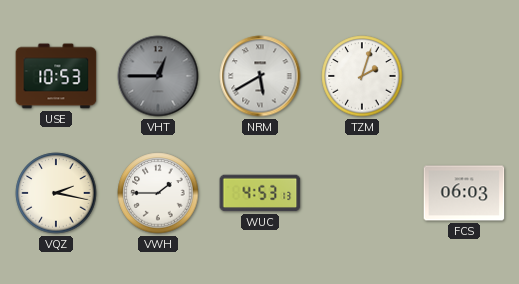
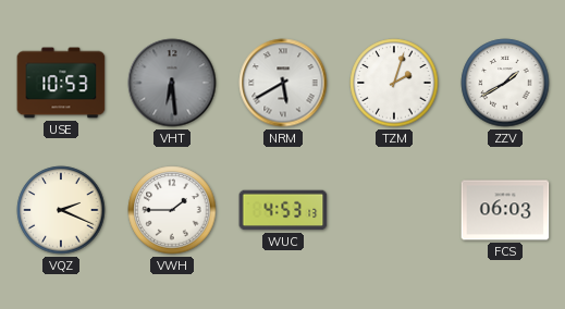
VHT: 12:45 -> 6:29
ZZV: none -> 1:40
VQZ: 2:17 -> 2:19
